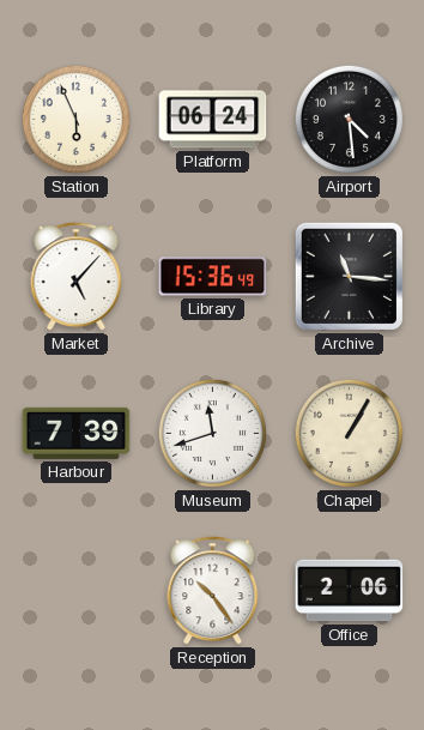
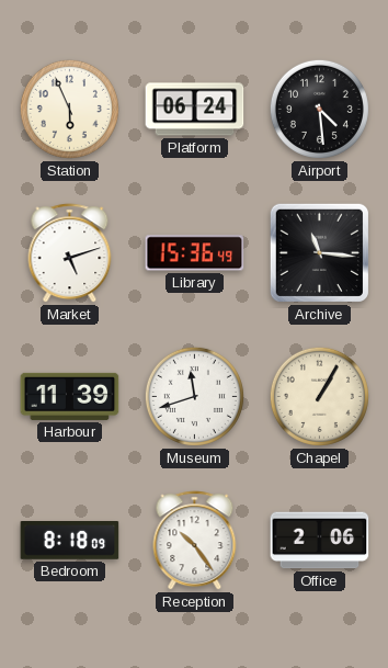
Market: 5:07 -> 5:12
Harbour: 7:39 -> 11:39
Bedroom: none -> 8:18
